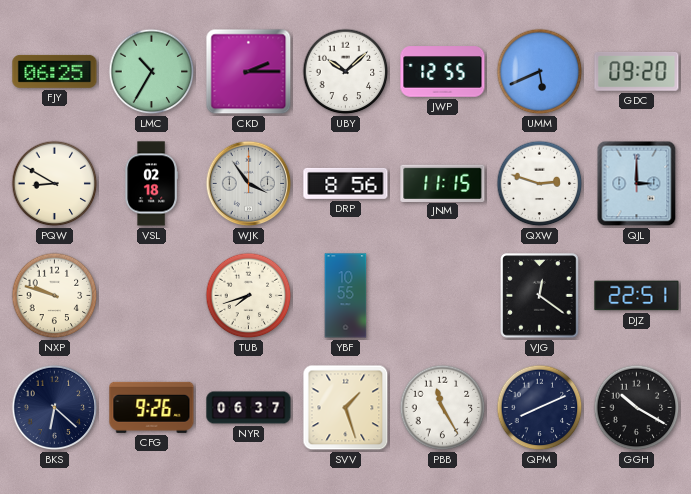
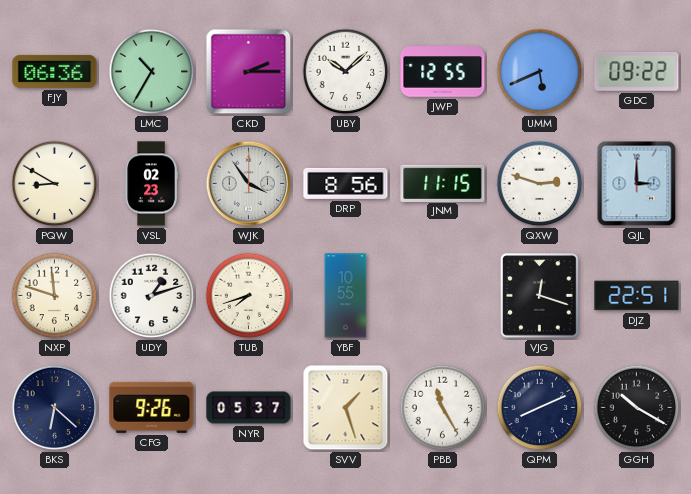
FJY: 06:25 -> 06:36
GDC: 09:20 -> 09:22
VSL: 02:18 -> 02:23
NXP: 9:48 -> 11:48
UDY: none -> 1:12
VJG: 12:21 -> 12:18
NYR: 06:37 -> 05:37
